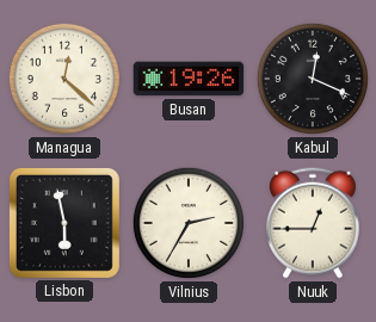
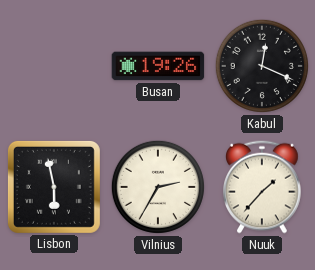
Managua: 12:22 -> none
Nuuk: 12:45 -> 1:37
